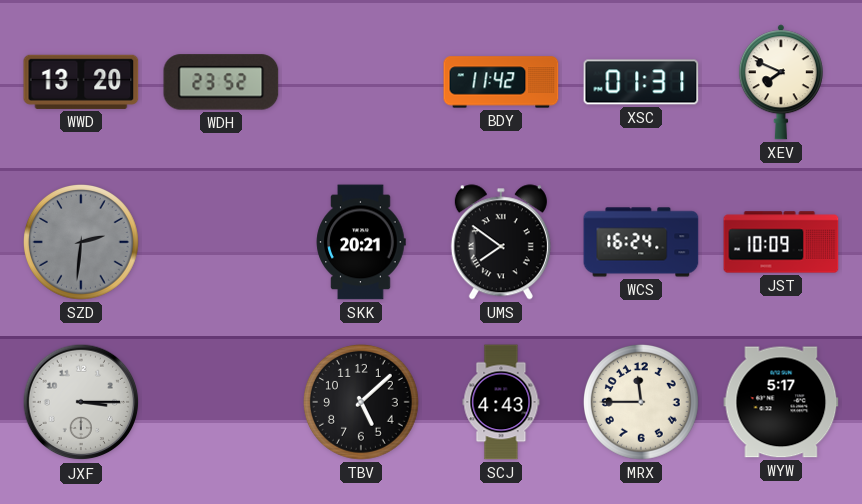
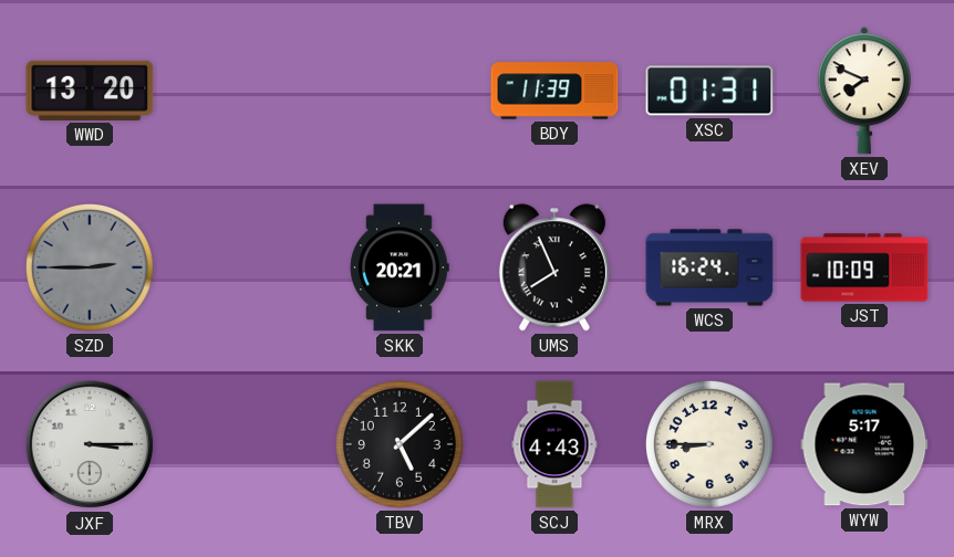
WDH: 23:52 -> none
BDY: 11:42 -> 11:39
SZD: 2:31 -> 2:45
UMS: 7:51 -> 7:56
MRX: 11:45 -> 8:45
